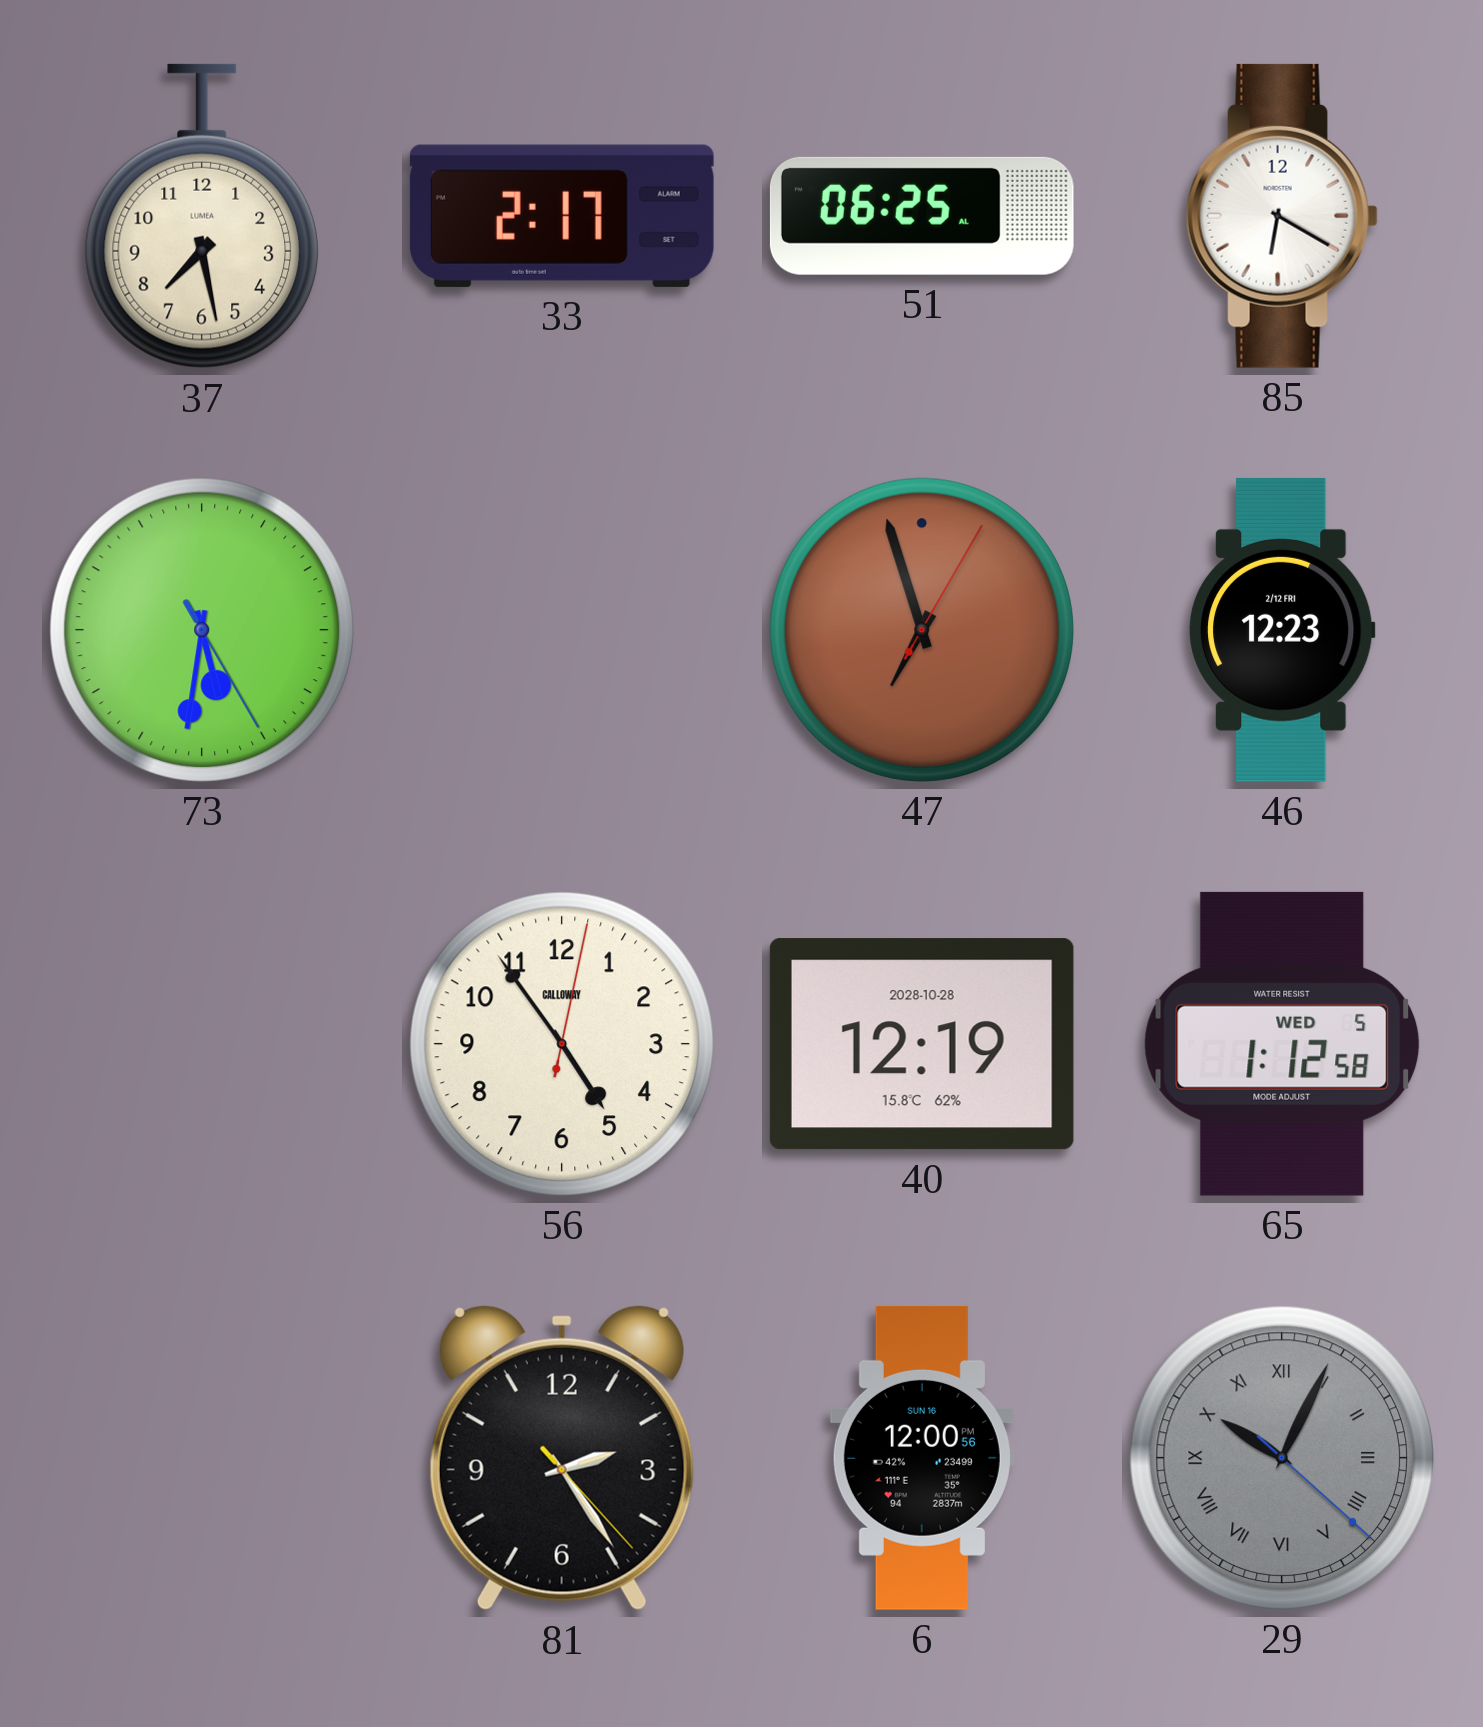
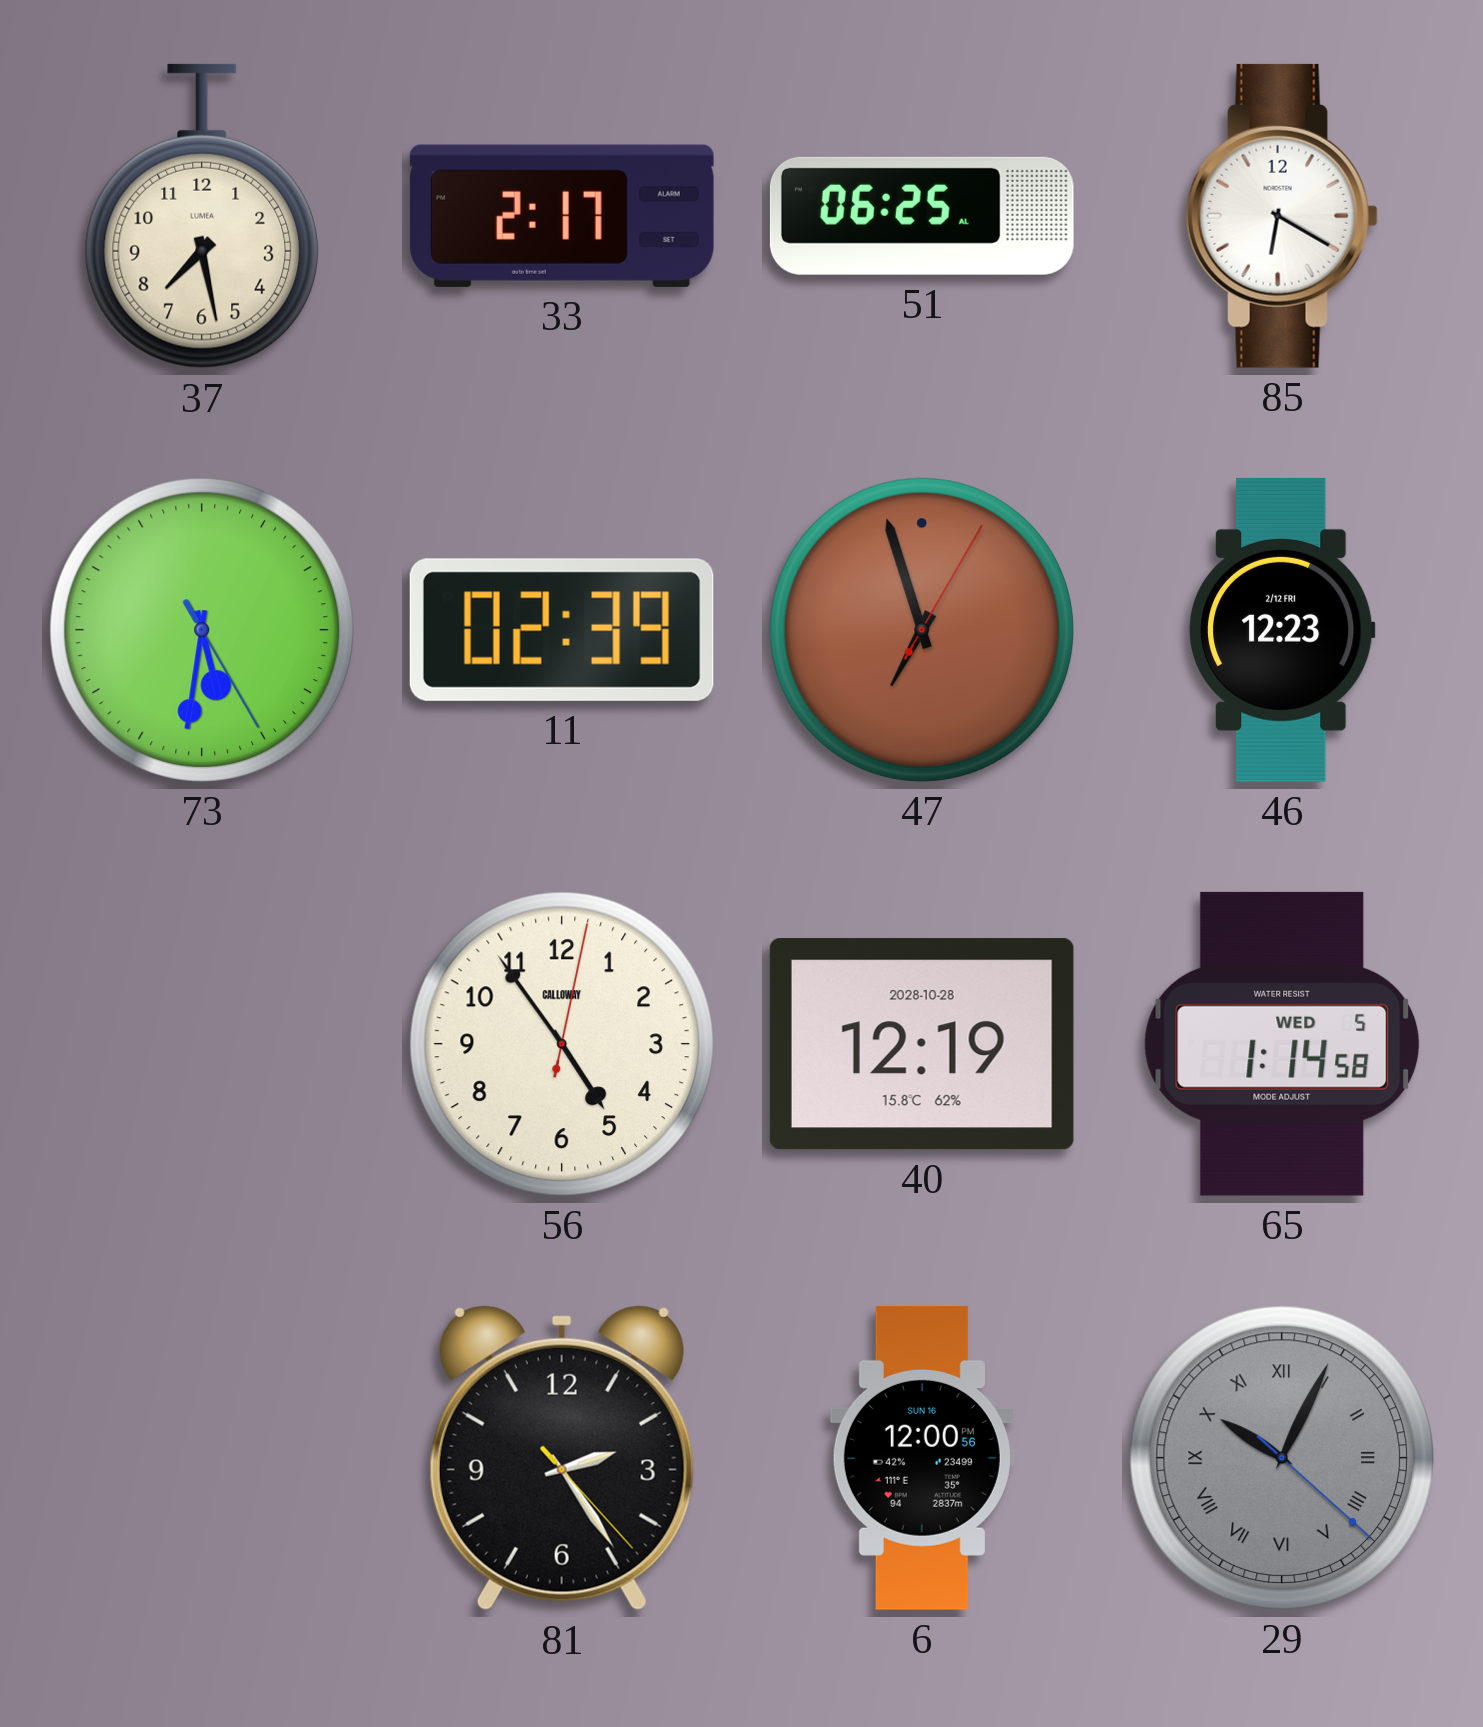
11: none -> 02:39
65: 1:12 -> 1:14
